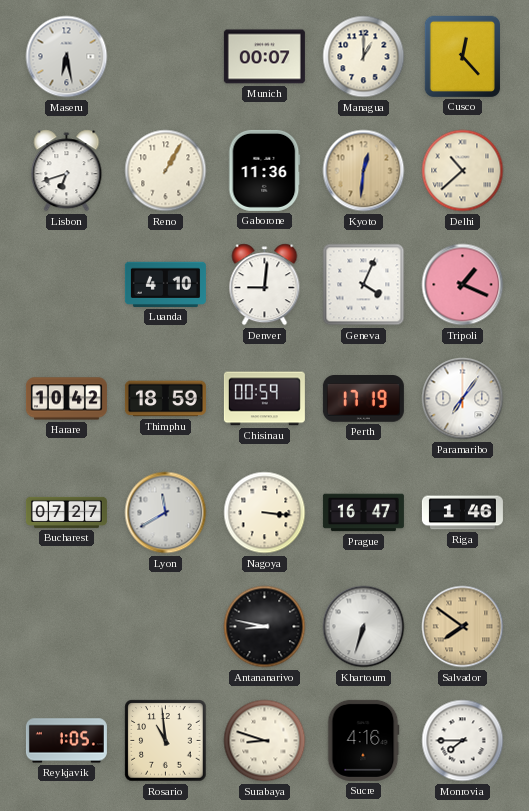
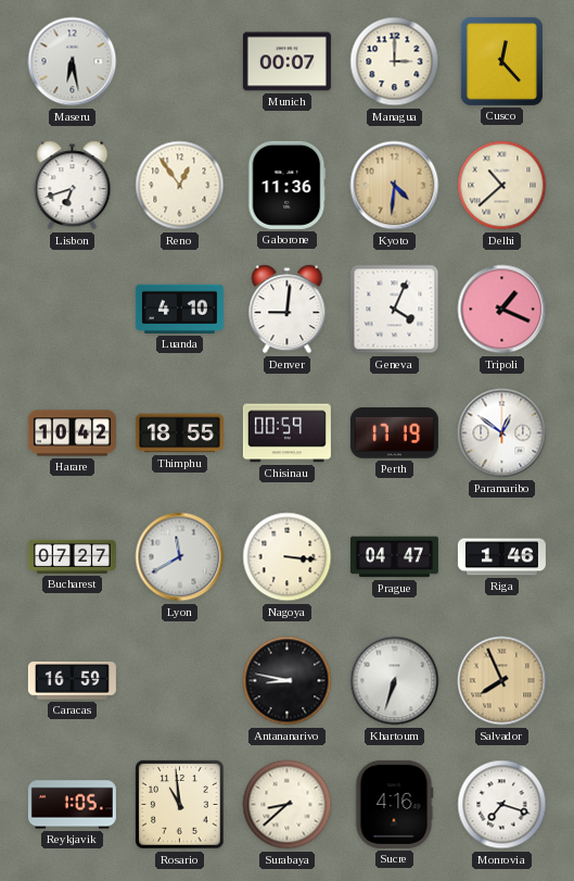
Managua: 1:00 -> 3:00
Reno: 1:05 -> 12:54
Kyoto: 12:31 -> 4:31
Thimphu: 18:59 -> 18:55
Paramaribo: 7:06 -> 12:51
Prague: 16:47 -> 04:47
Caracas: none -> 16:59
Salvador: 7:51 -> 7:56
Surabaya: 8:48 -> 8:38
Monrovia: 7:45 -> 7:18
